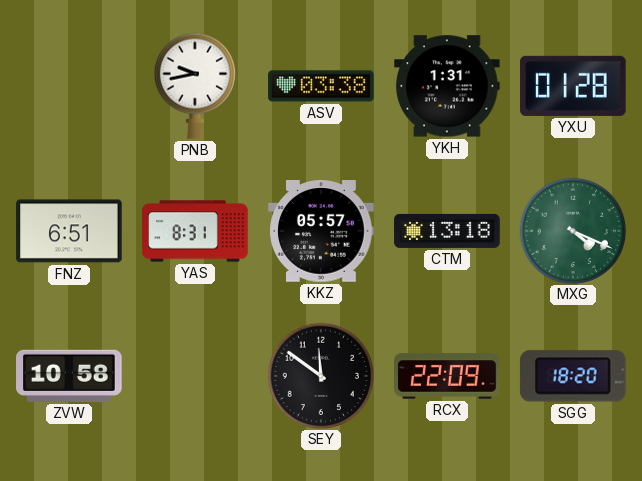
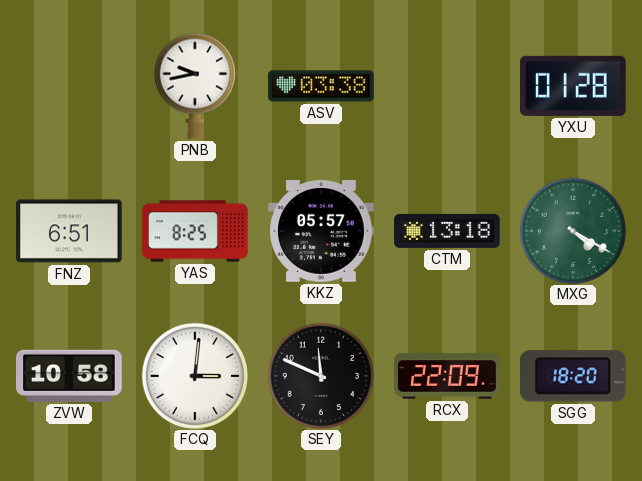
YKH: 1:31 -> none
YAS: 8:31 -> 8:25
MXG: 4:19 -> 4:20
FCQ: none -> 3:01
SEY: 11:51 -> 11:49
